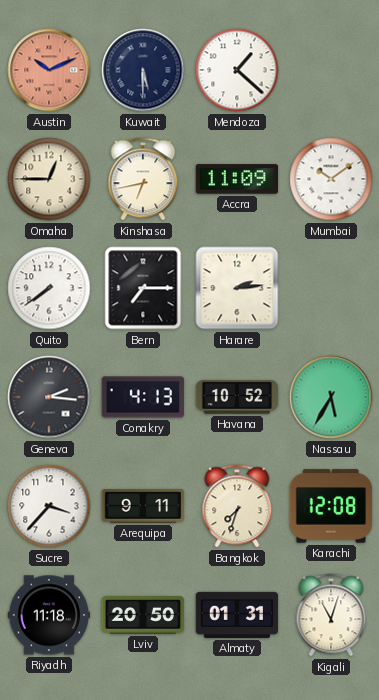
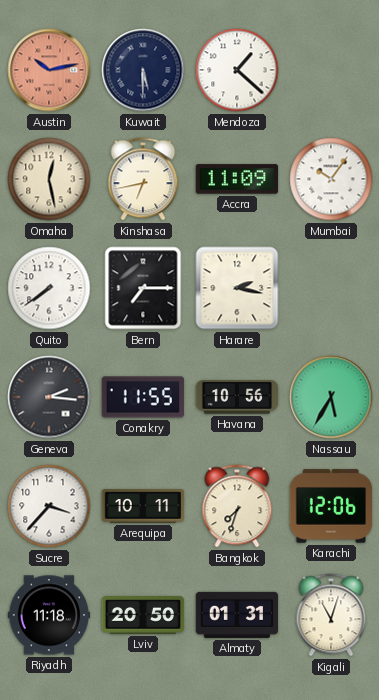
Austin: 10:11 -> 10:13
Omaha: 12:45 -> 12:28
Mumbai: 10:09 -> 10:06
Harare: 2:14 -> 2:17
Conakry: 4:13 -> 11:55
Havana: 10:52 -> 10:56
Arequipa: 9:11 -> 10:11
Karachi: 12:08 -> 12:06
